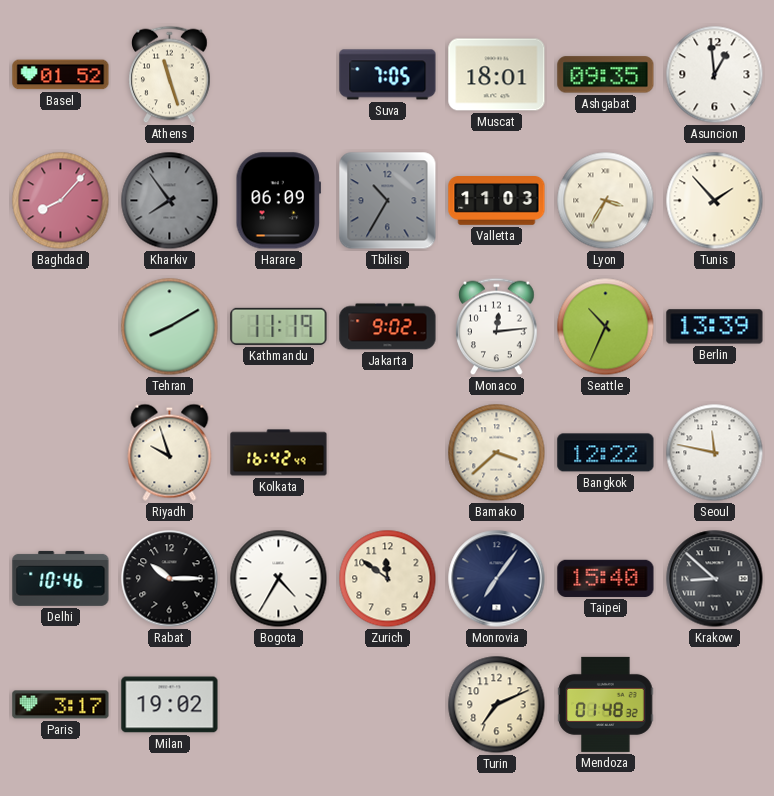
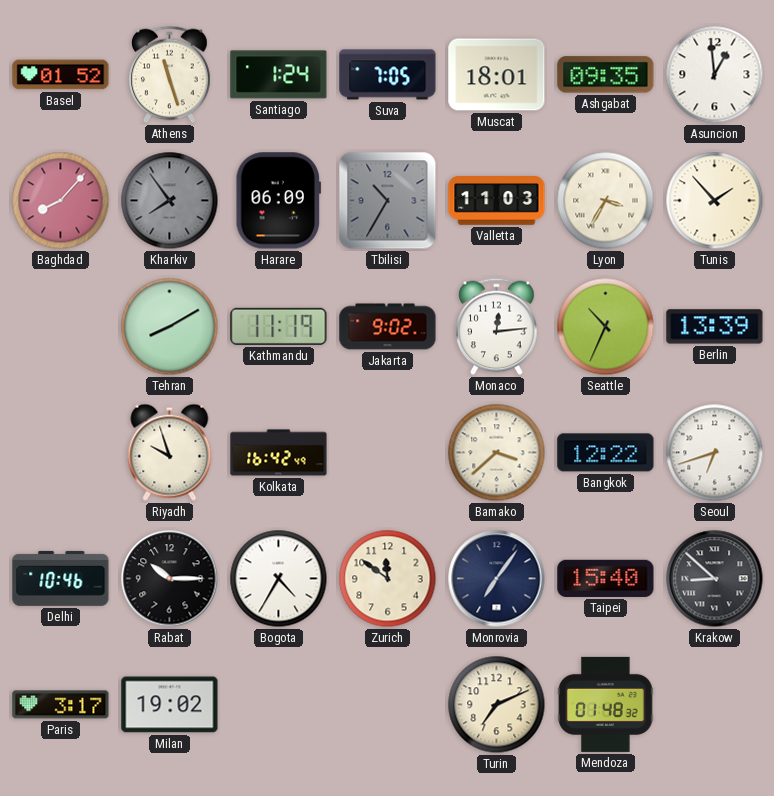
Santiago: none -> 1:24
Seoul: 11:47 -> 6:42
